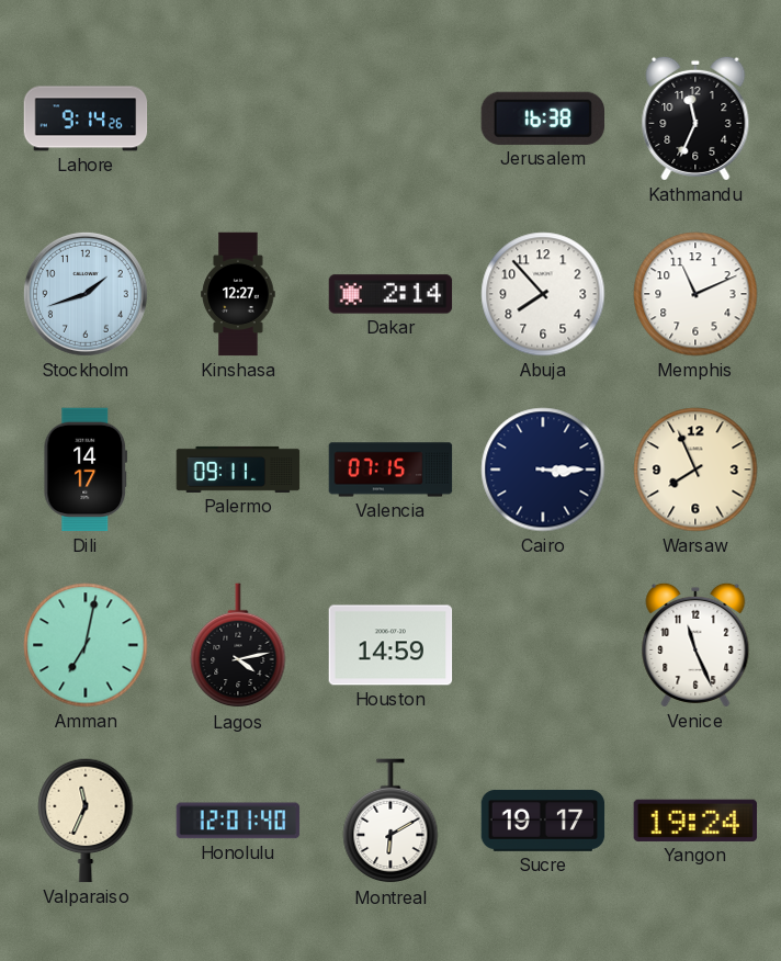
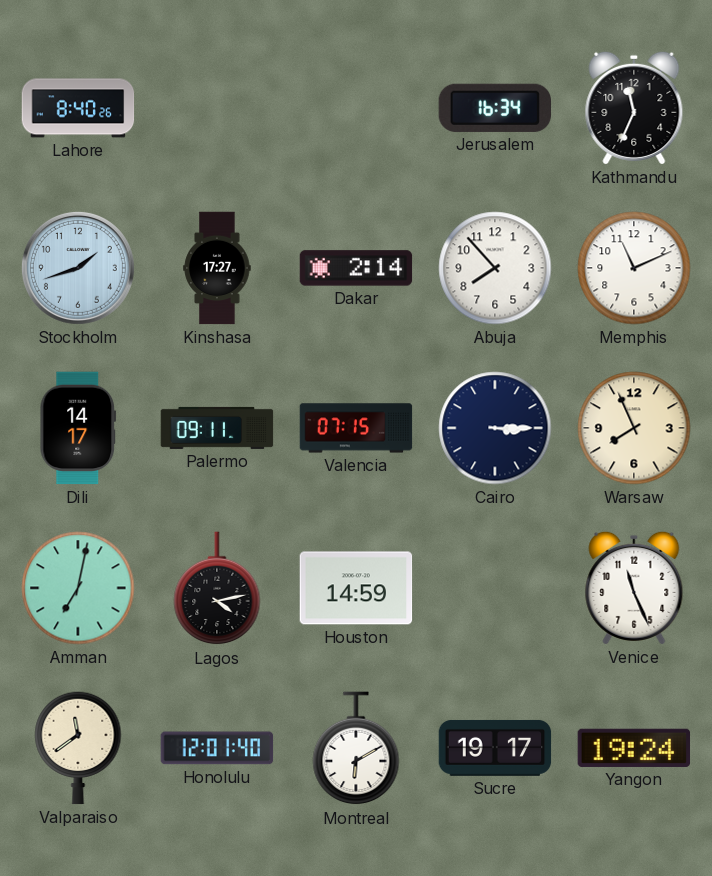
Lahore: 9:14 -> 8:40
Jerusalem: 16:38 -> 16:34
Kinshasa: 12:27 -> 17:27
Valparaiso: 11:34 -> 11:39
